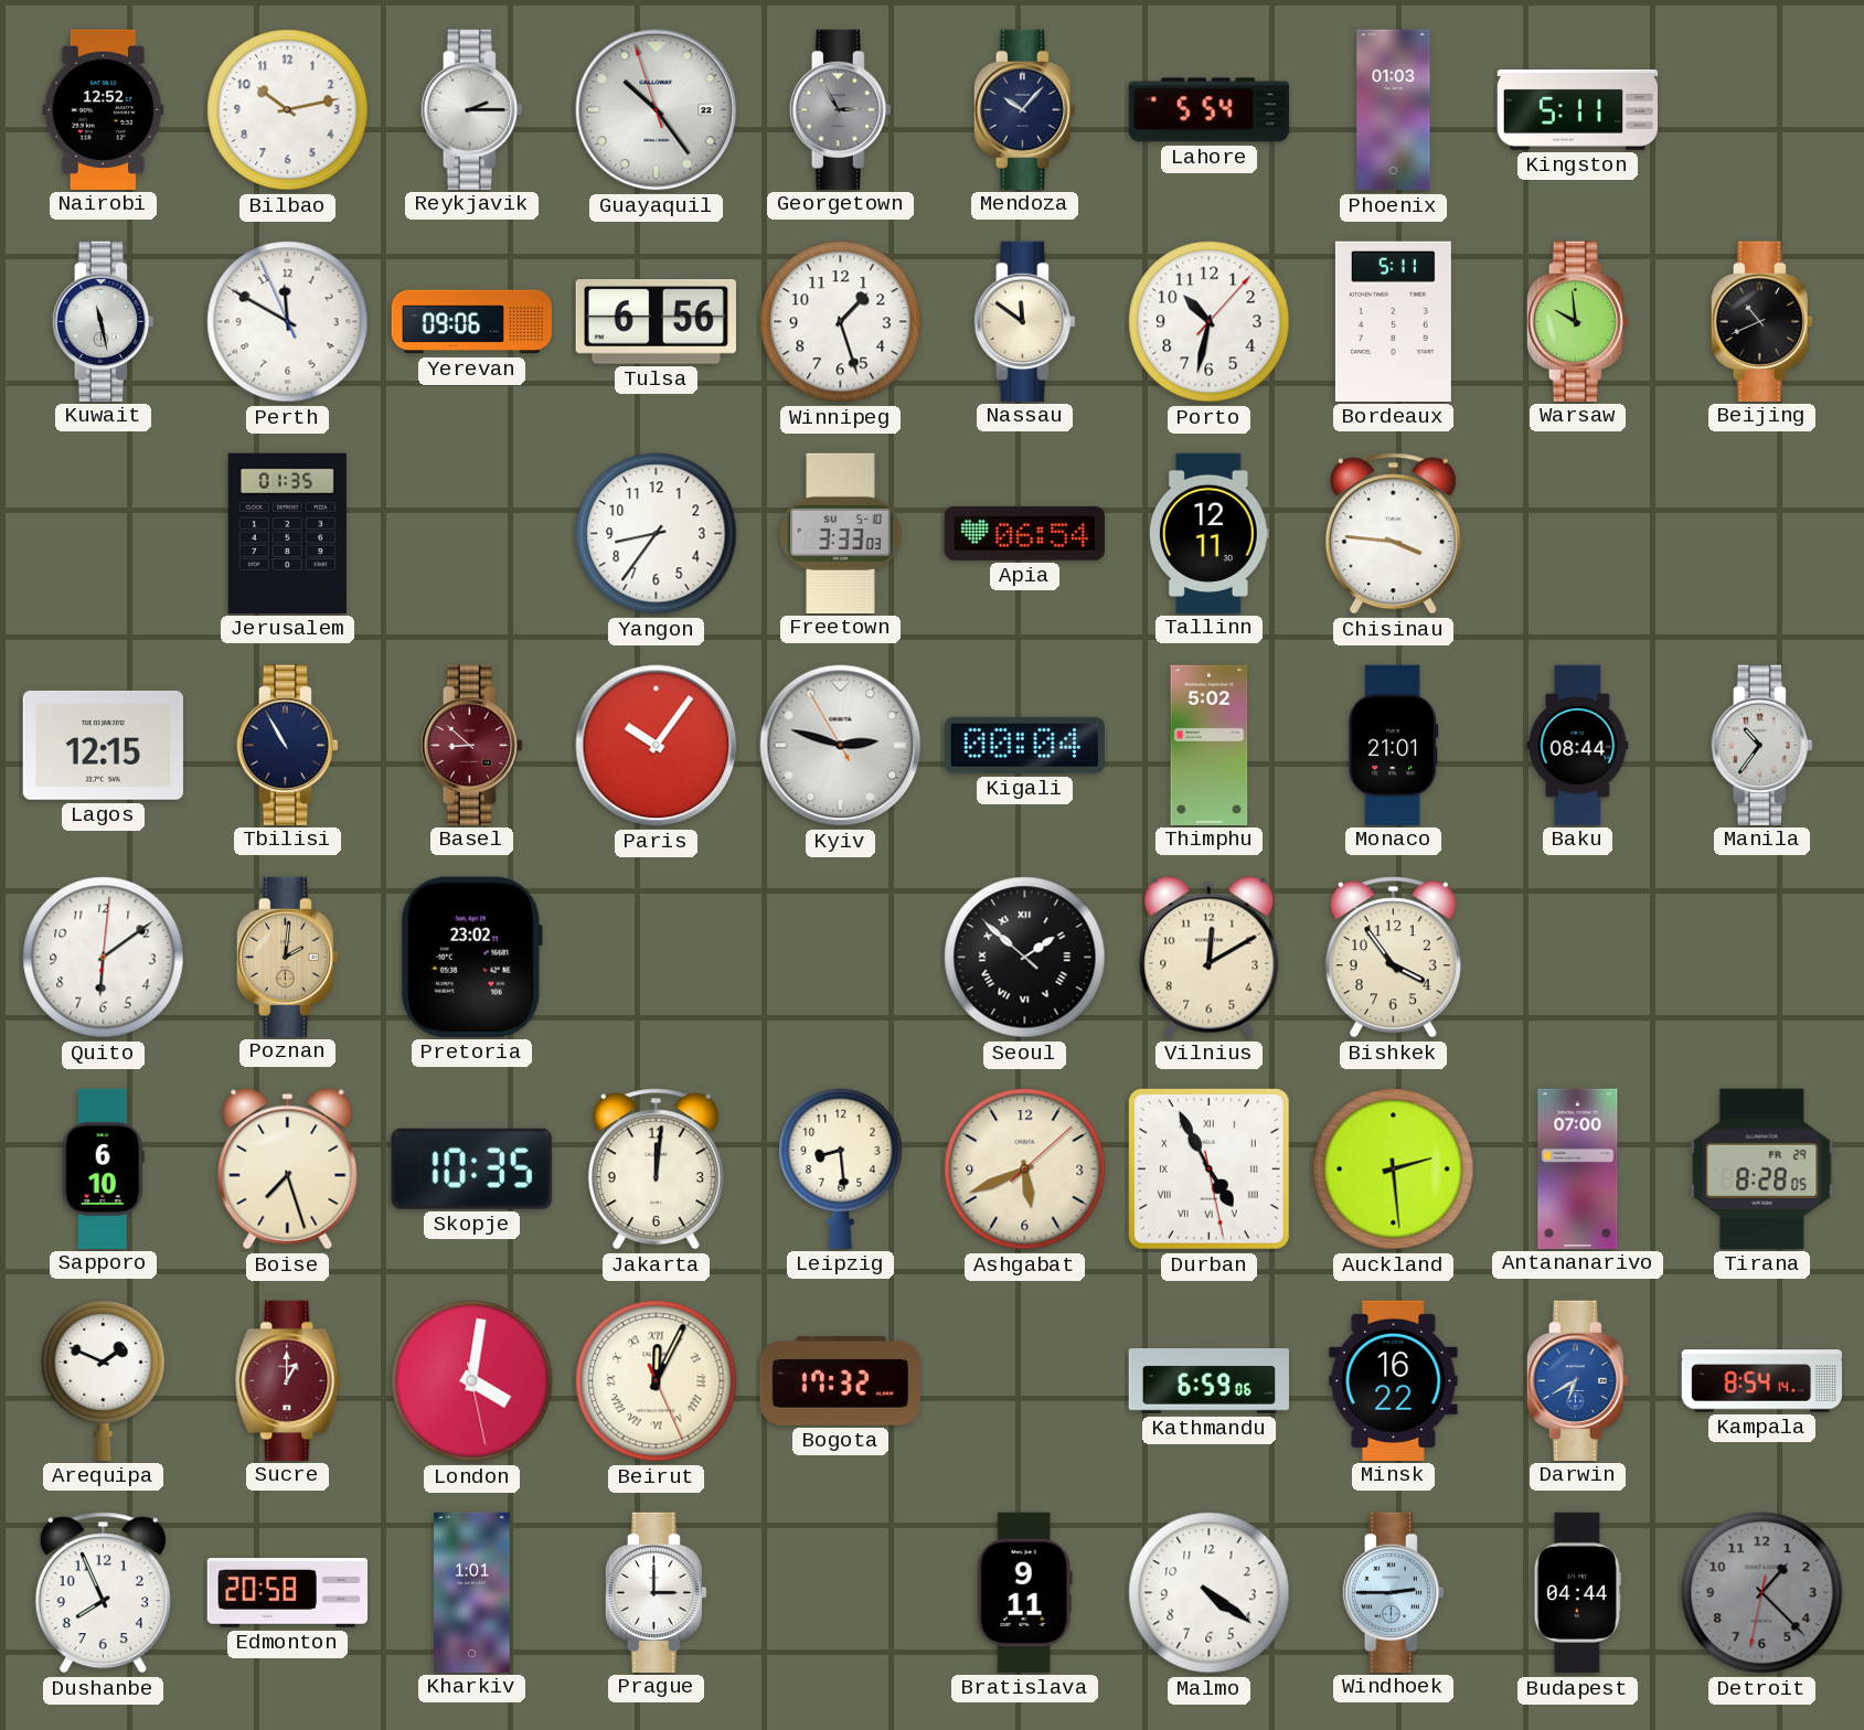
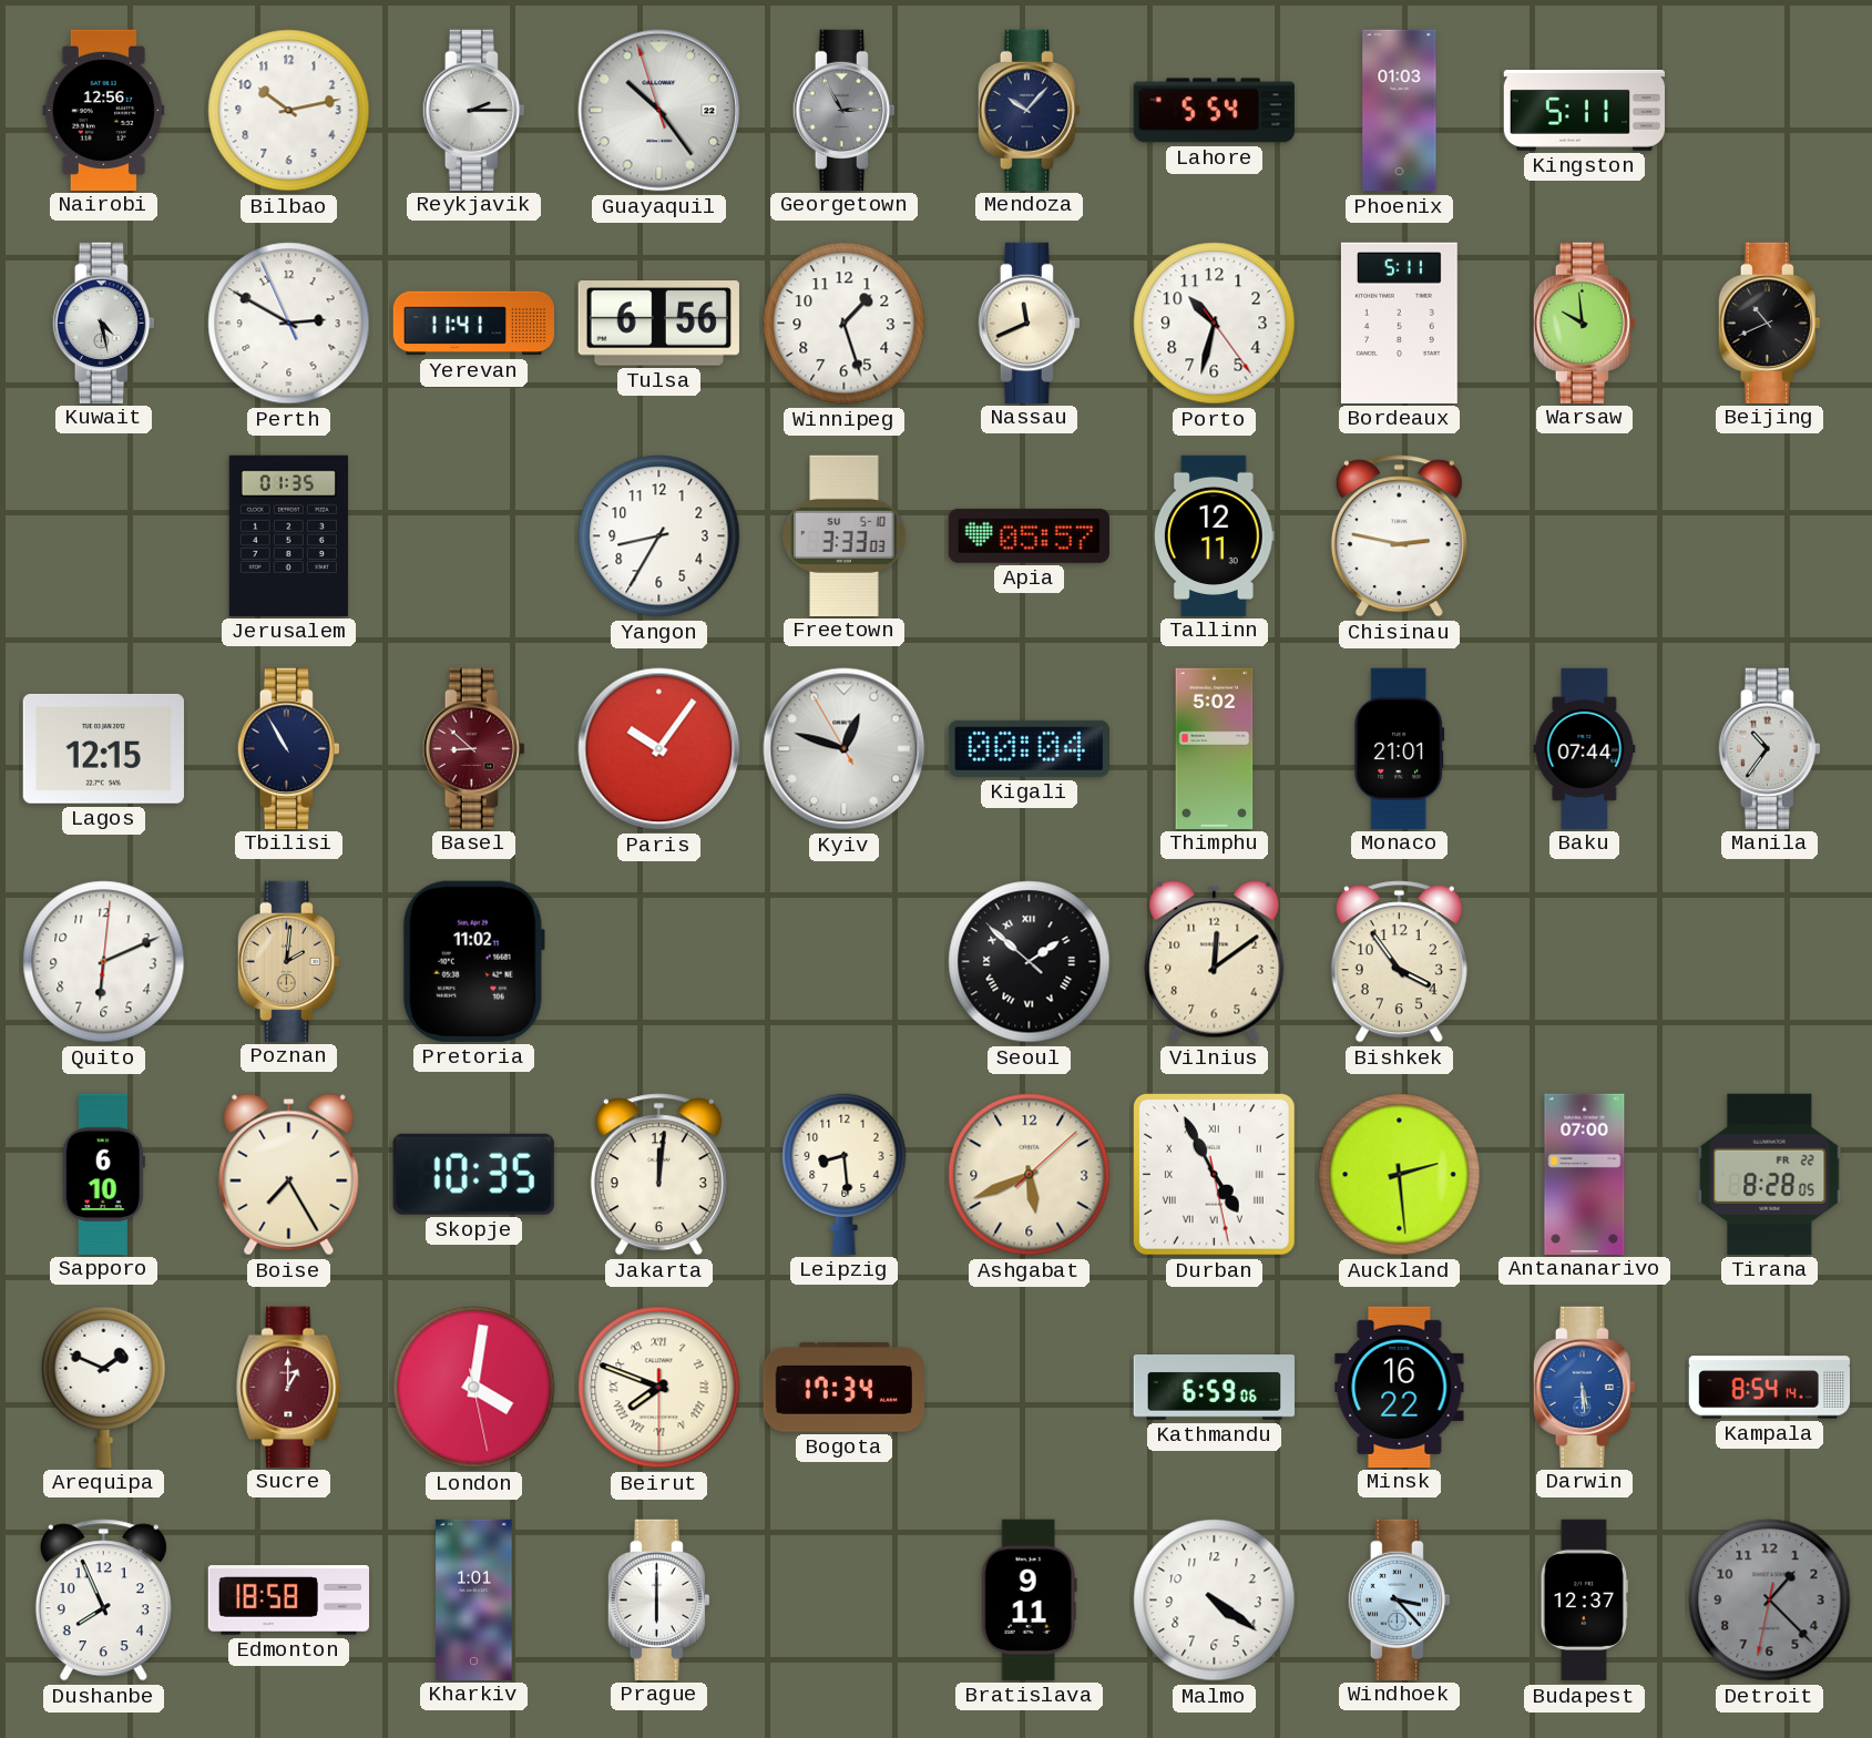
Nairobi: 12:52 -> 12:56
Kuwait: 11:28 -> 4:28
Perth: 11:49 -> 2:49
Yerevan: 09:06 -> 11:41
Nassau: 11:51 -> 11:41
Porto: 10:32:07 -> 10:32:24
Yangon: 8:36 -> 8:35
Apia: 06:54 -> 05:57
Chisinau: 3:46 -> 2:47
Kyiv: 2:47 -> 12:47
Baku: 08:44 -> 07:44
Quito: 6:09 -> 6:11
Pretoria: 23:02 -> 11:02
Vilnius: 12:10 -> 12:09
Boise: 7:27 -> 7:25
Tirana date: FR 29 -> FR 22
Beirut: 12:04 -> 7:48
Bogota: 17:32 -> 17:34
Darwin: 6:40 -> 5:29
Edmonton: 20:58 -> 18:58
Prague: 3:00 -> 6:00
Windhoek: 2:45 -> 3:23
Budapest: 04:44 -> 12:37
